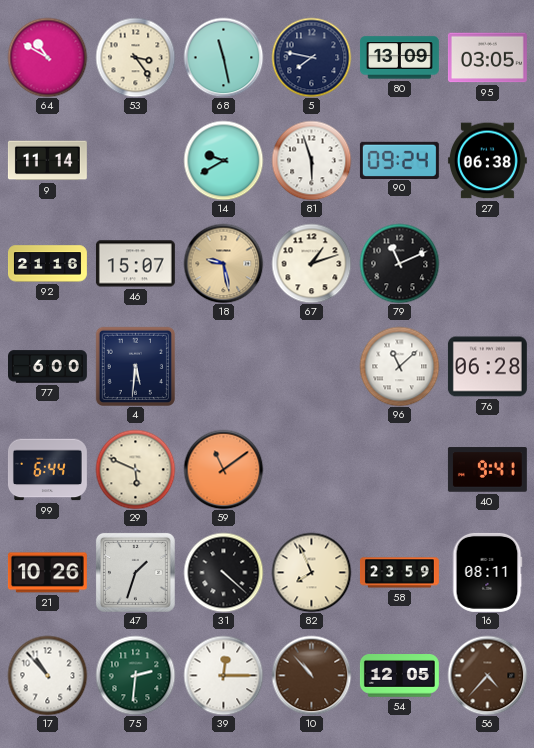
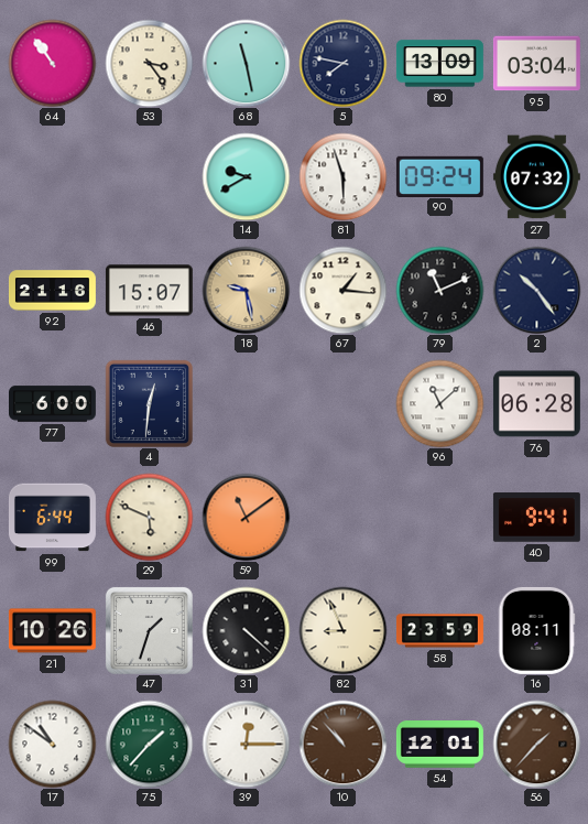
64: 10:50 -> 10:54
95: 03:05 -> 03:04
9: 11:14 -> none
27: 06:38 -> 07:32
67: 1:12 -> 1:16
2: none -> 10:24
4: 5:31 -> 12:31
82: 7:56 -> 8:56
17: 10:53 -> 10:51
75: 2:31 -> 1:37
54: 12:05 -> 12:01
56: 4:37 -> 1:37
